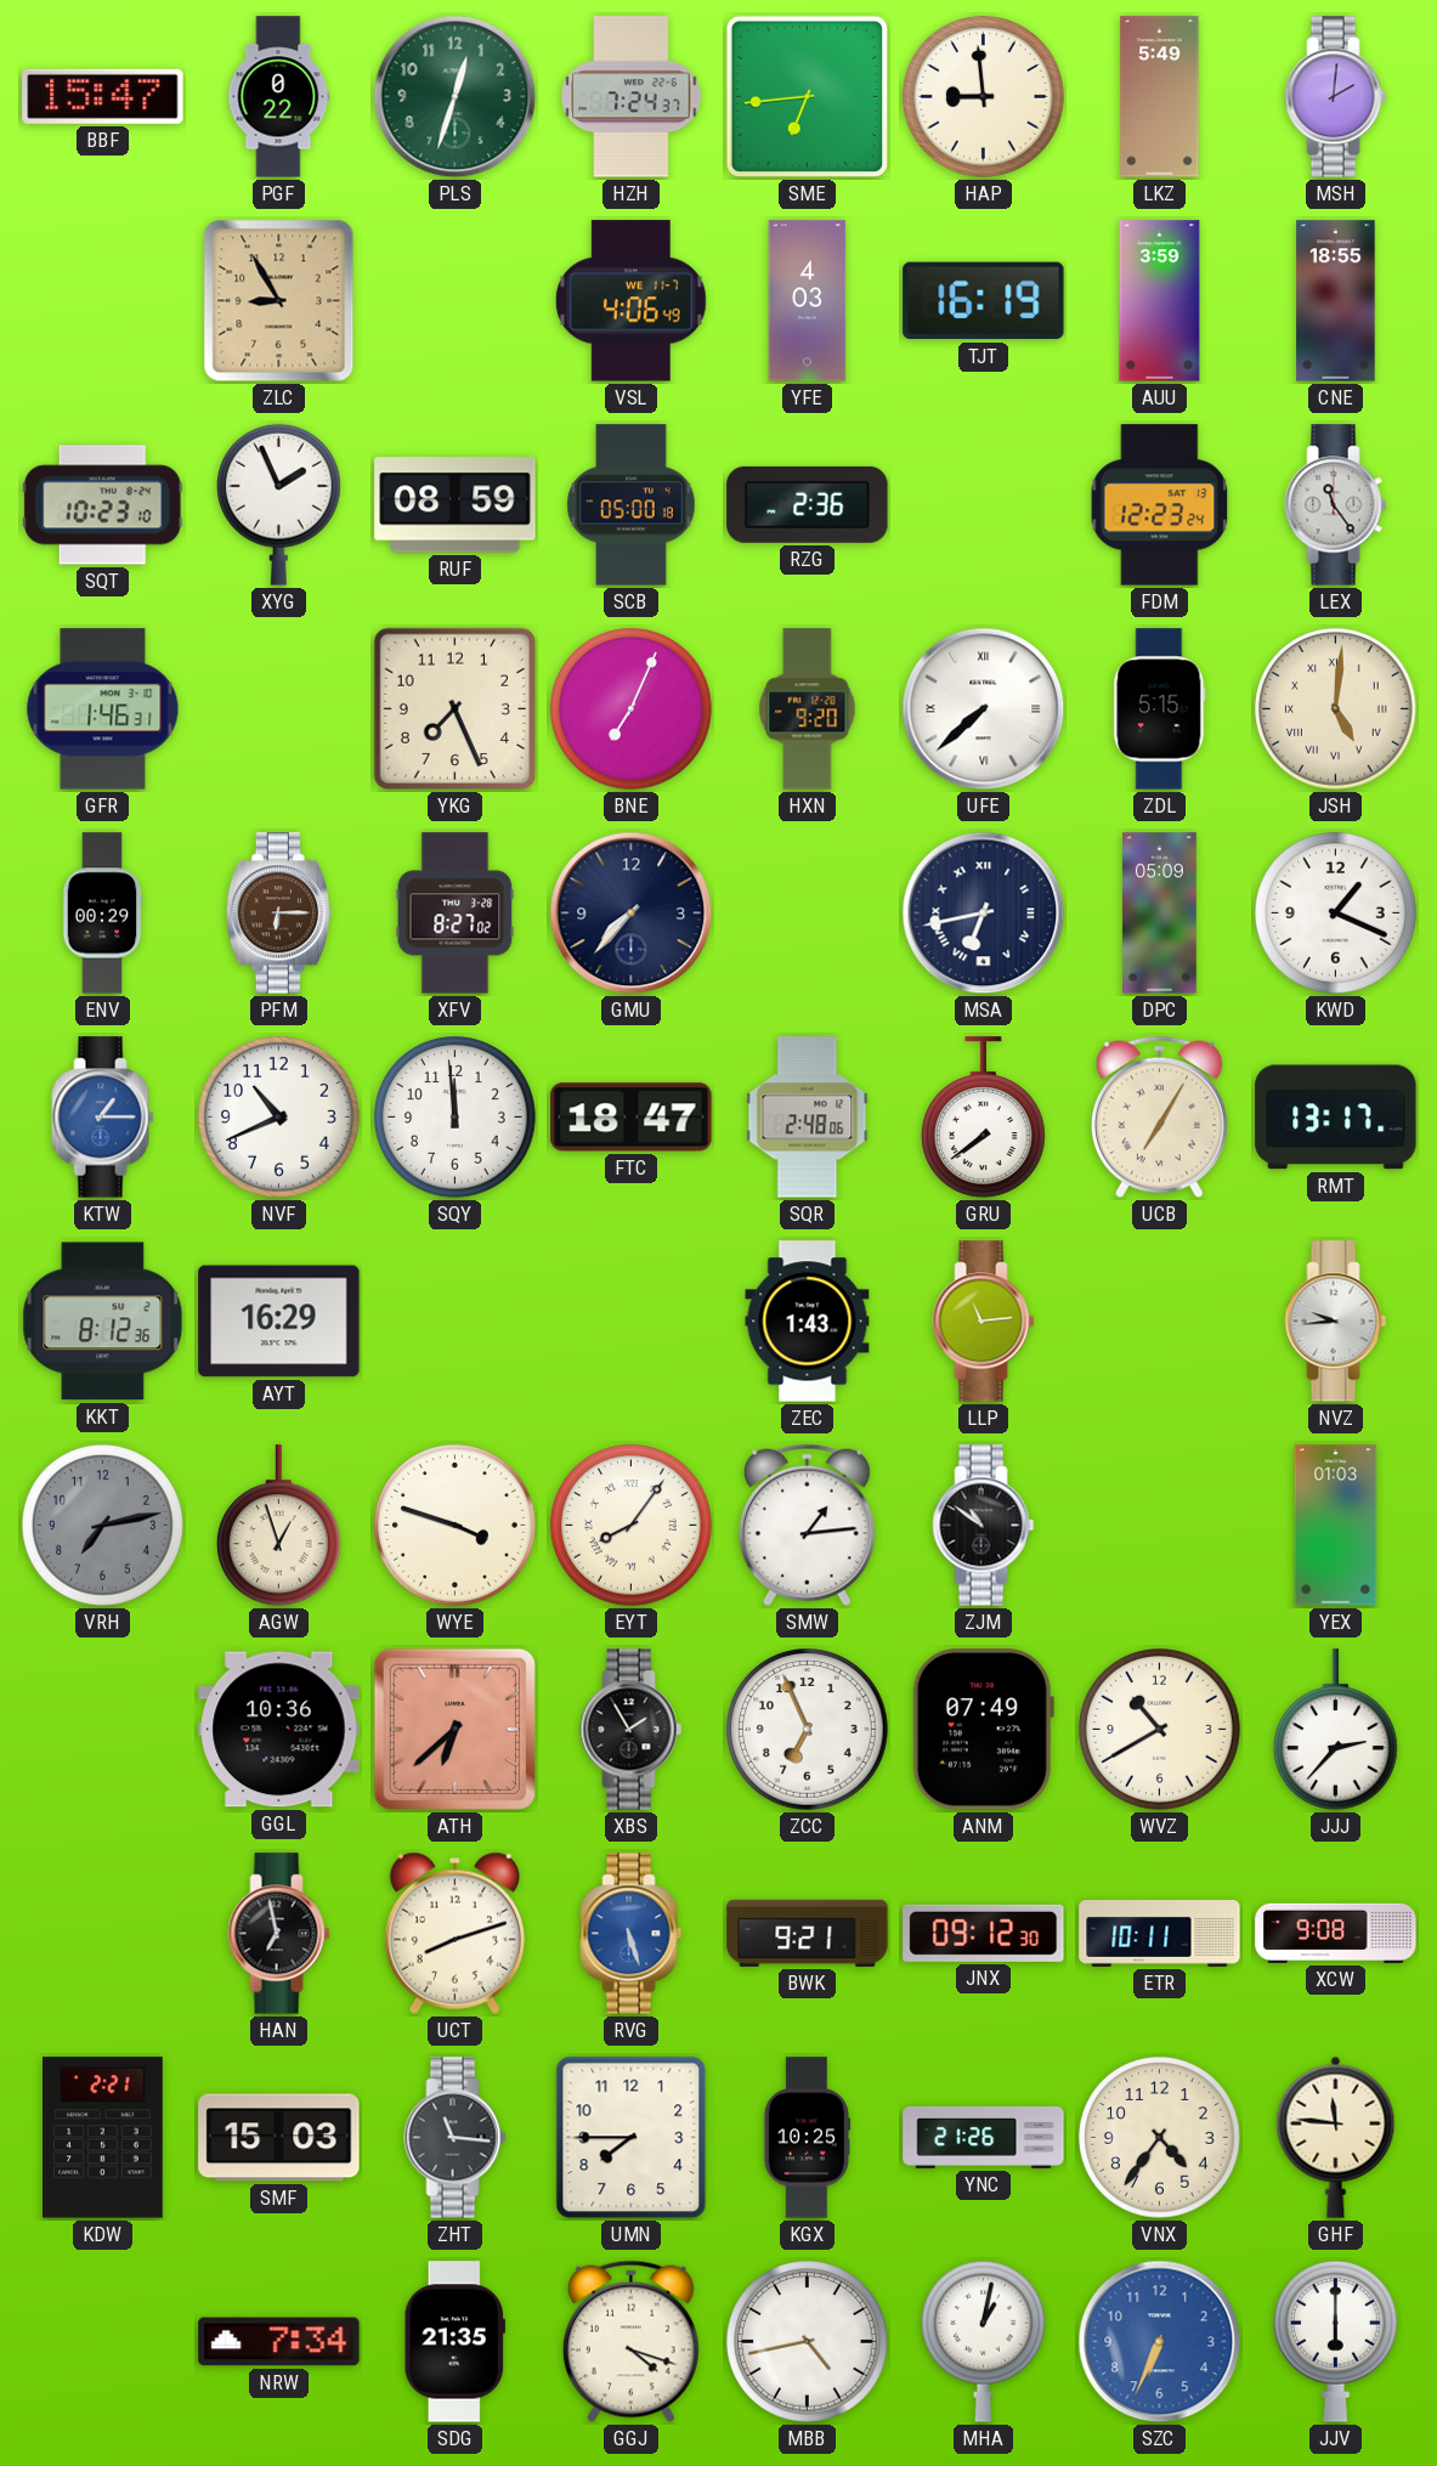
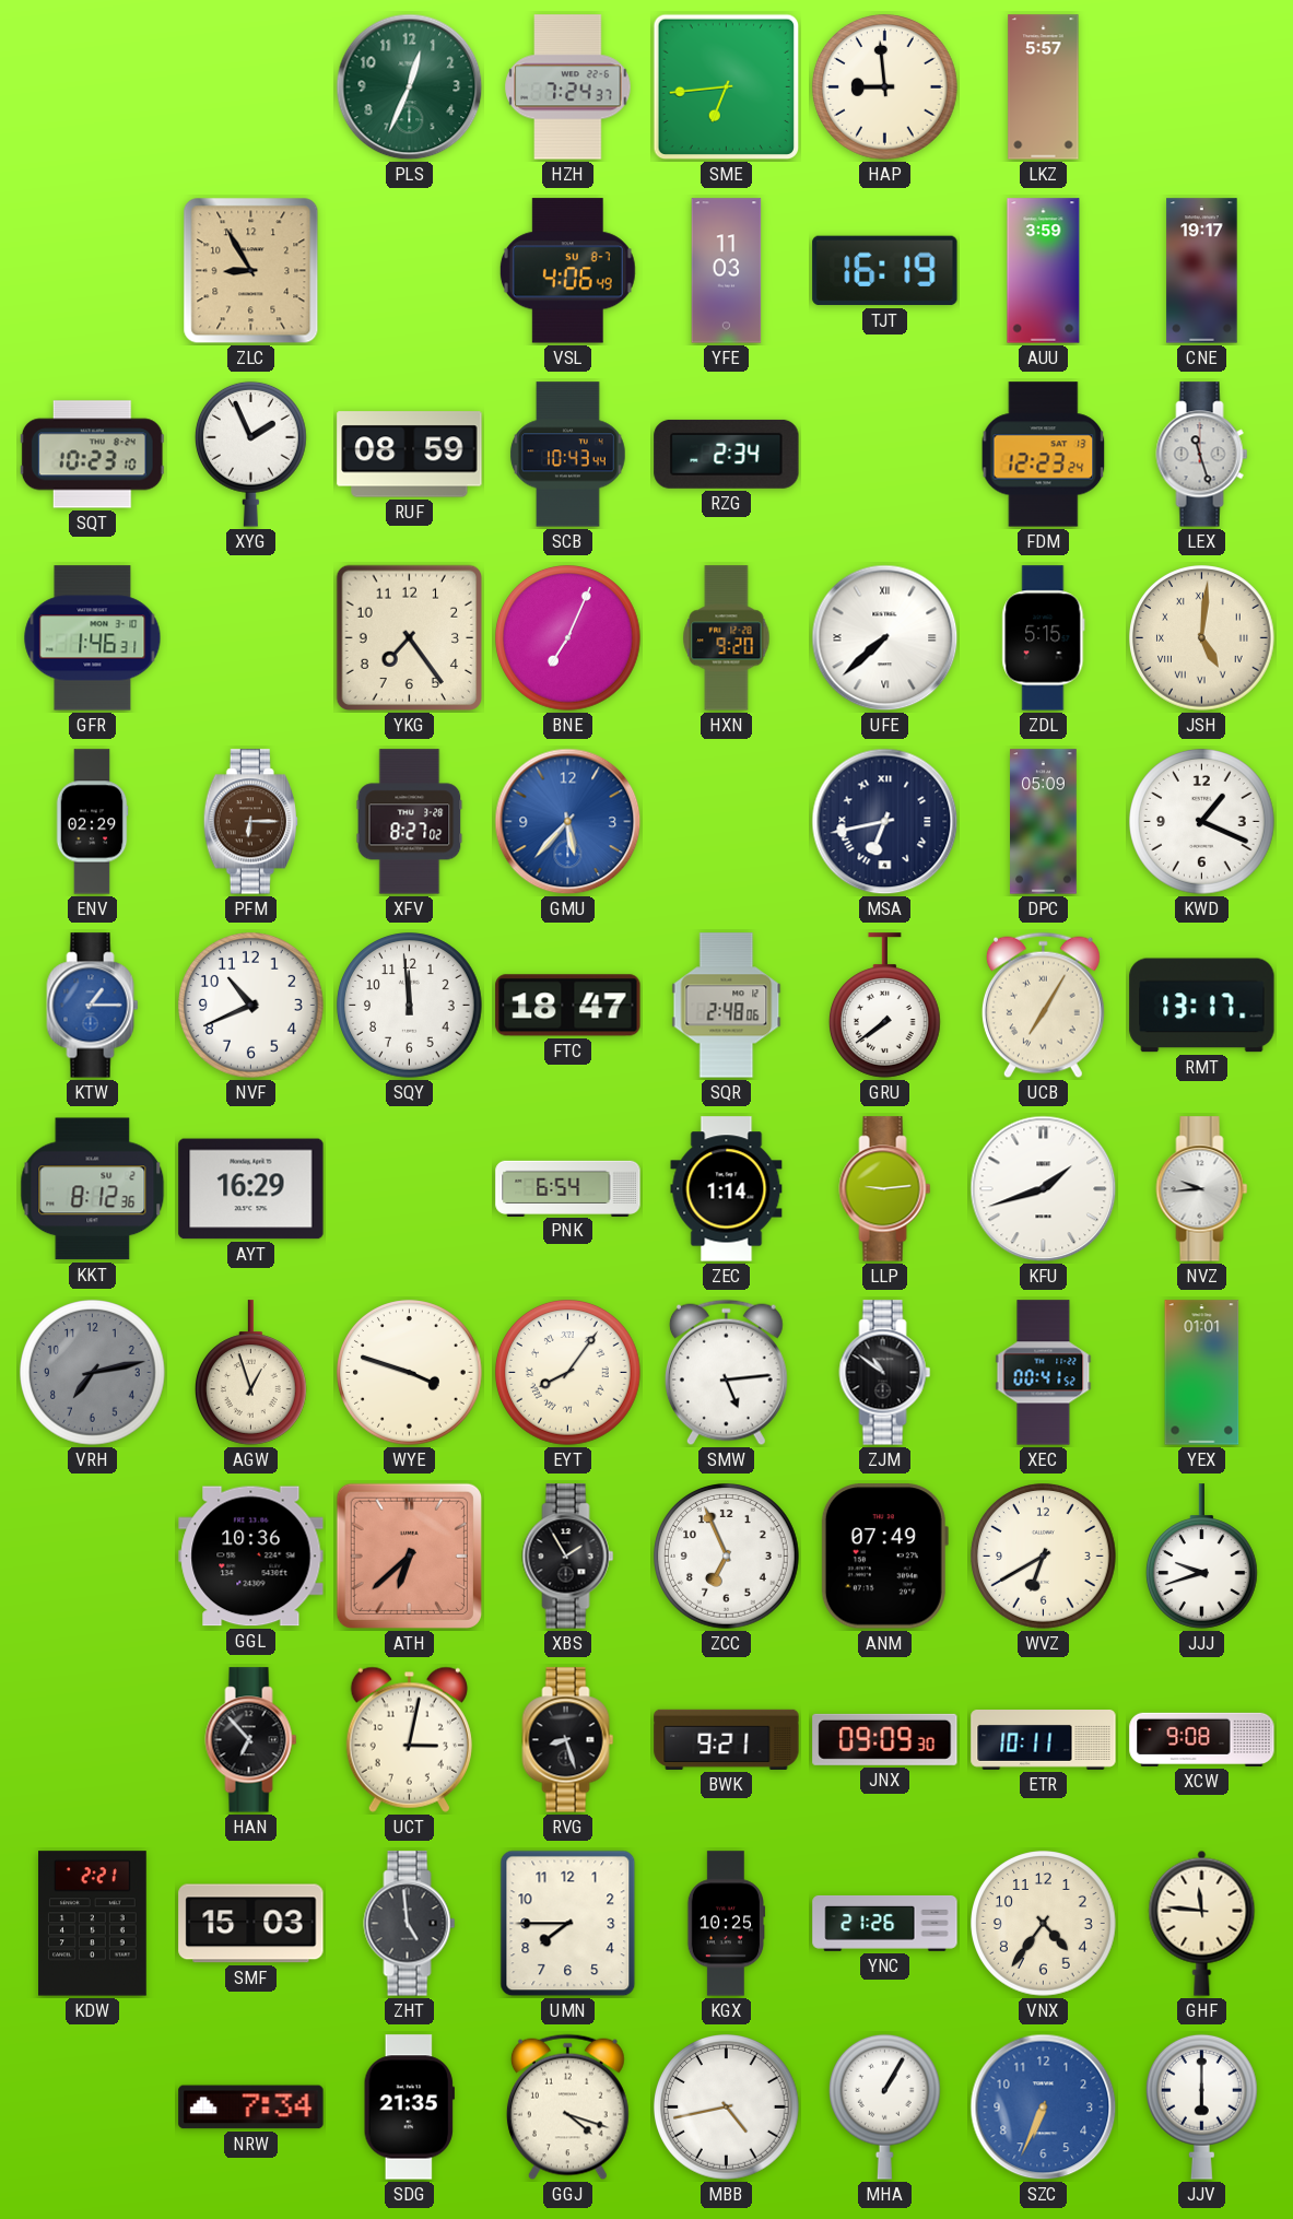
BBF: 15:47 -> none
PGF: 0:22 -> none
PLS: 12:33 -> 12:34
LKZ: 5:49 -> 5:57
MSH: 2:01 -> none
VSL date: WE 11-7 -> SU 8-7
YFE: 4:03 -> 11:03
CNE: 18:55 -> 19:17
SCB: 05:00 -> 10:43
RZG: 2:36 -> 2:34
LEX: 11:24 -> 11:27
YKG: 7:26 -> 7:24
ENV: 00:29 -> 02:29
GMU: 7:37 -> 5:37
GMU dial: navy -> blue
PNK: none -> 6:54
ZEC: 1:43 -> 1:14
LLP: 11:14 -> 9:14
KFU: none -> 1:42
SMW: 1:14 -> 5:14
XEC: none -> 00:41
YEX: 01:03 -> 01:01
WVZ: 10:40 -> 6:40
JJJ: 2:37 -> 9:42
HAN: 6:58 -> 6:53
UCT: 8:12 -> 3:02
RVG: 5:27 -> 8:27
RVG dial: blue -> black
JNX: 09:12 -> 09:09
ZHT: 11:16 -> 4:59
MHA: 1:02 -> 1:05
